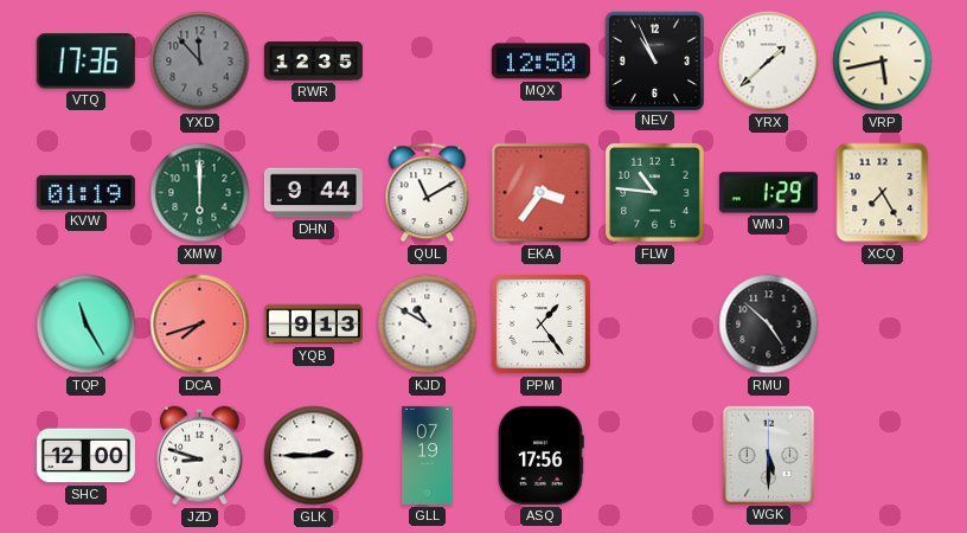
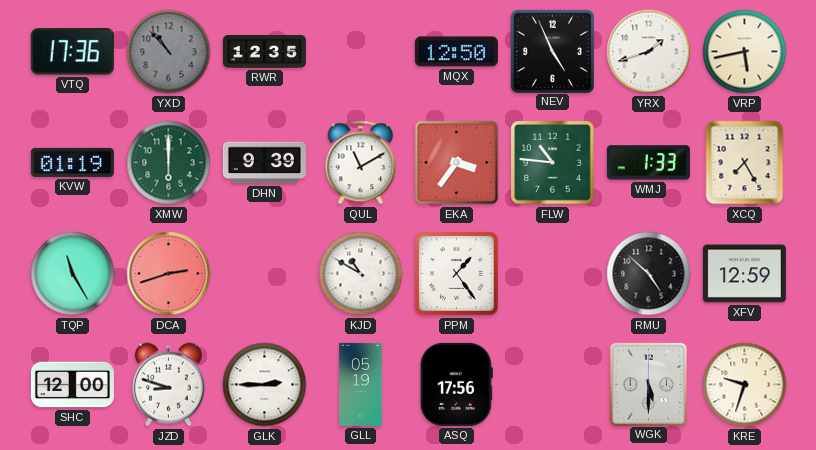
YXD: 11:53 -> 10:53
NEV: 10:56 -> 4:56
YRX: 1:38 -> 1:42
DHN: 9:44 -> 9:39
WMJ: 1:29 -> 1:33
DCA: 7:42 -> 2:42
YQB: 9:13 -> none
XFV: none -> 12:59
GLL: 07:19 -> 05:19
KRE: none -> 9:33
